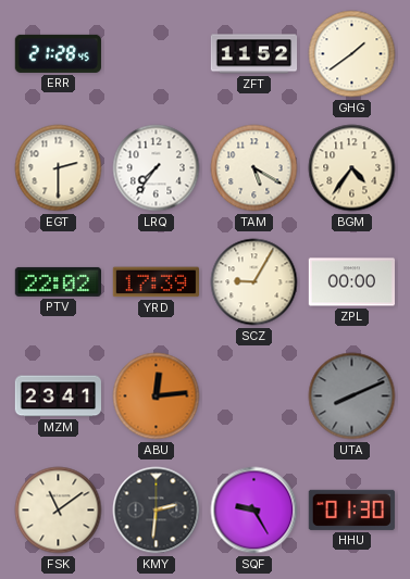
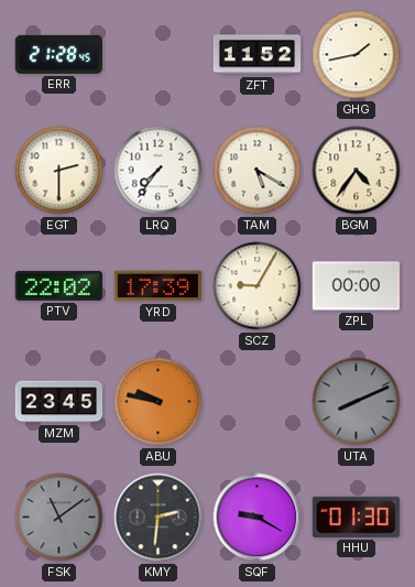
GHG: 1:39 -> 1:43
MZM: 23:41 -> 23:45
ABU: 12:14 -> 9:47
FSK dial: cream -> grey
SQF: 9:25 -> 9:20
